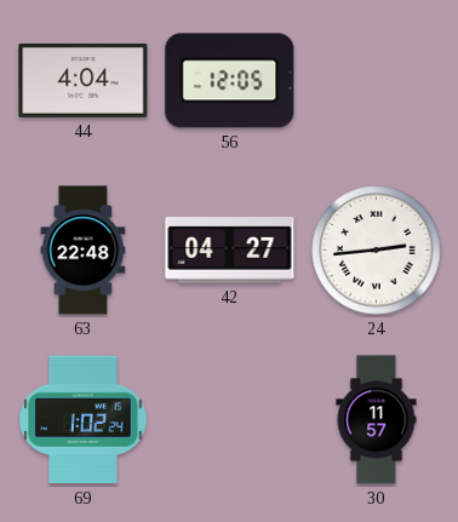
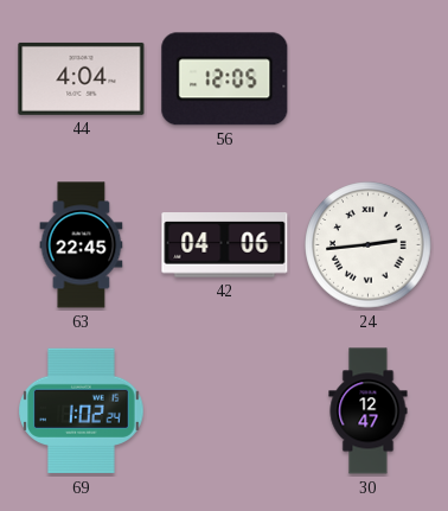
63: 22:48 -> 22:45
42: 04:27 -> 04:06
30: 11:57 -> 12:47
